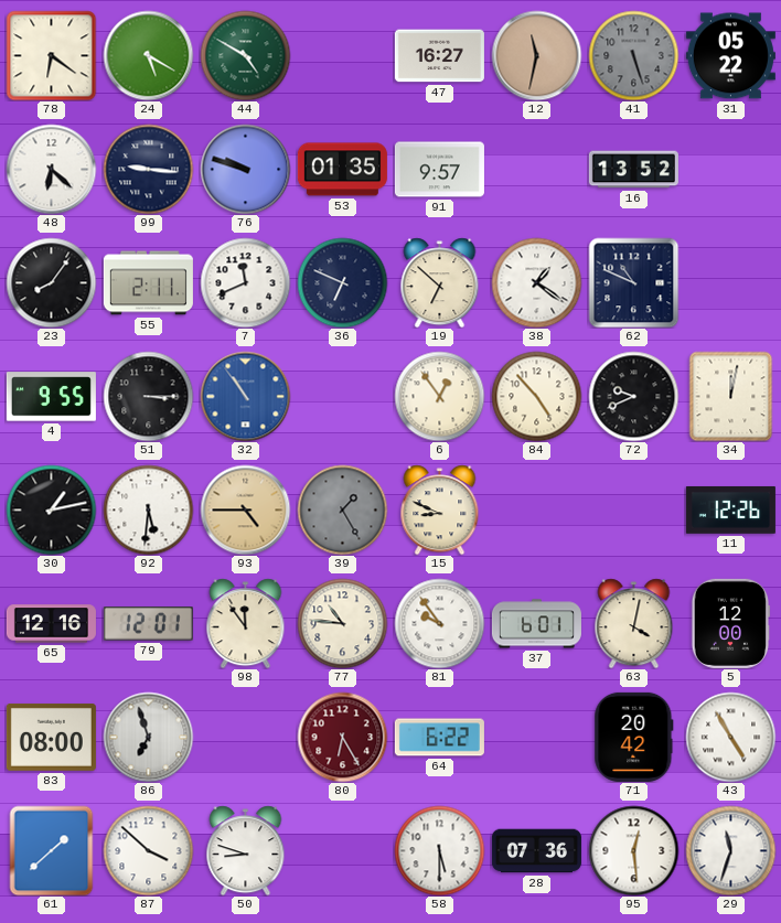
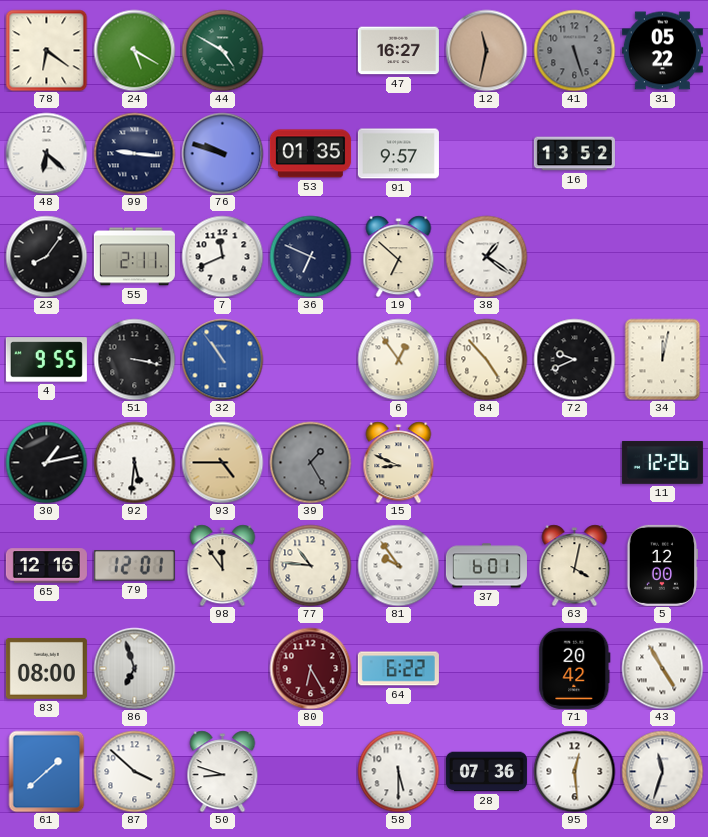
62: 10:49 -> none
51: 3:15 -> 3:17
